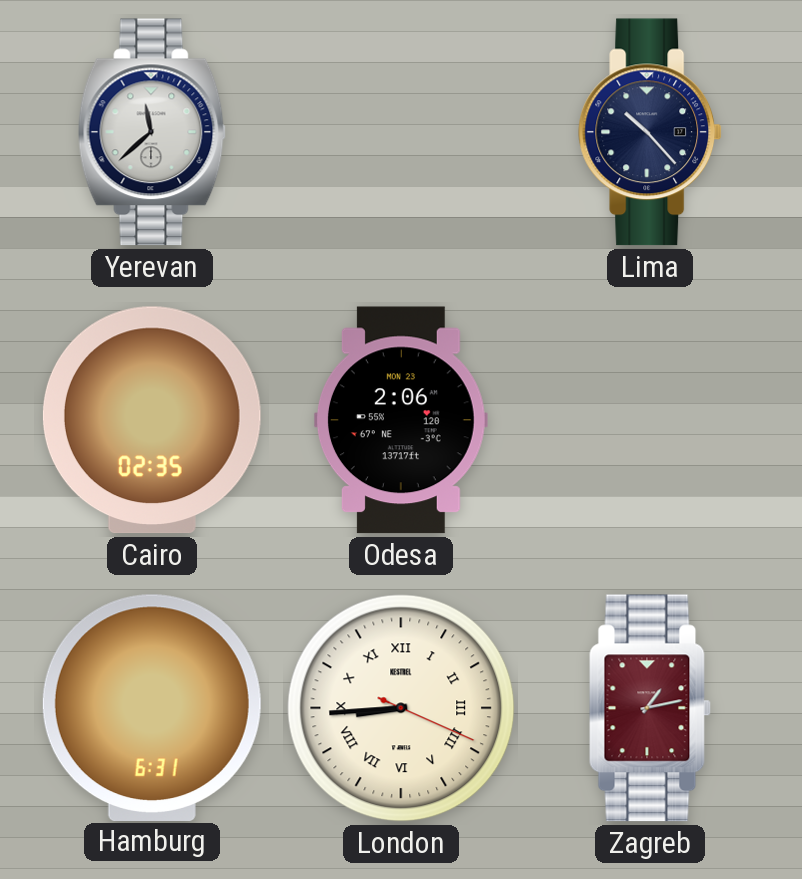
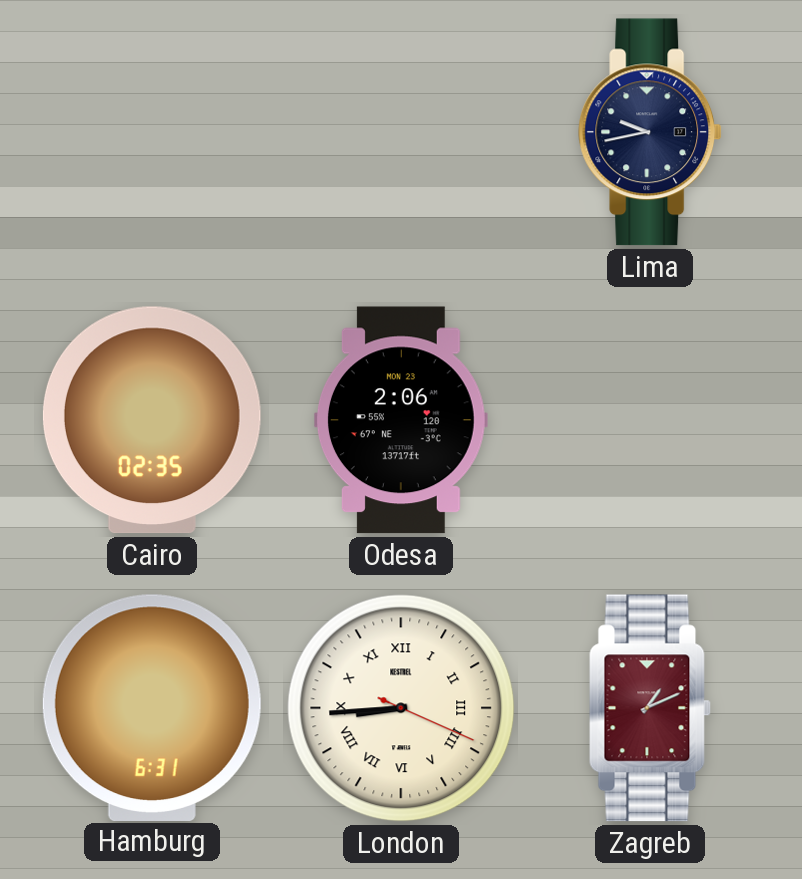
Yerevan: 11:38 -> none
Lima: 10:23 -> 9:43
Zagreb: 1:13 -> 1:11
